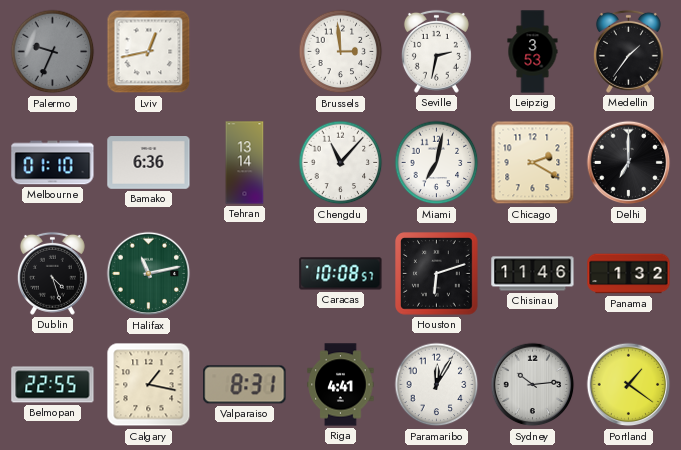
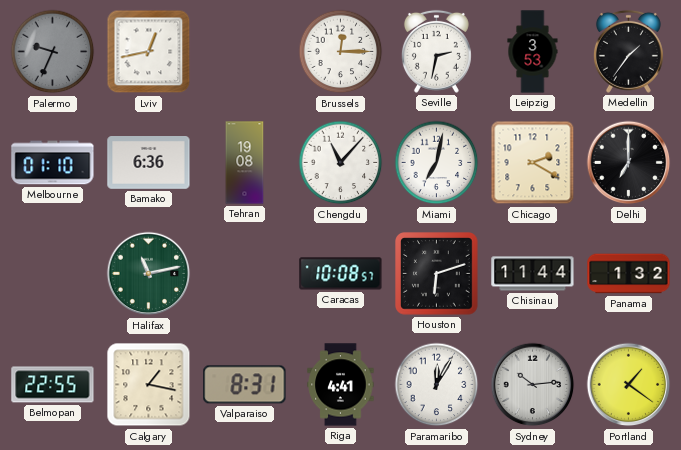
Brussels: 2:59 -> 12:15
Tehran: 13:14 -> 19:08
Dublin: 4:27 -> none
Chisinau: 11:46 -> 11:44
